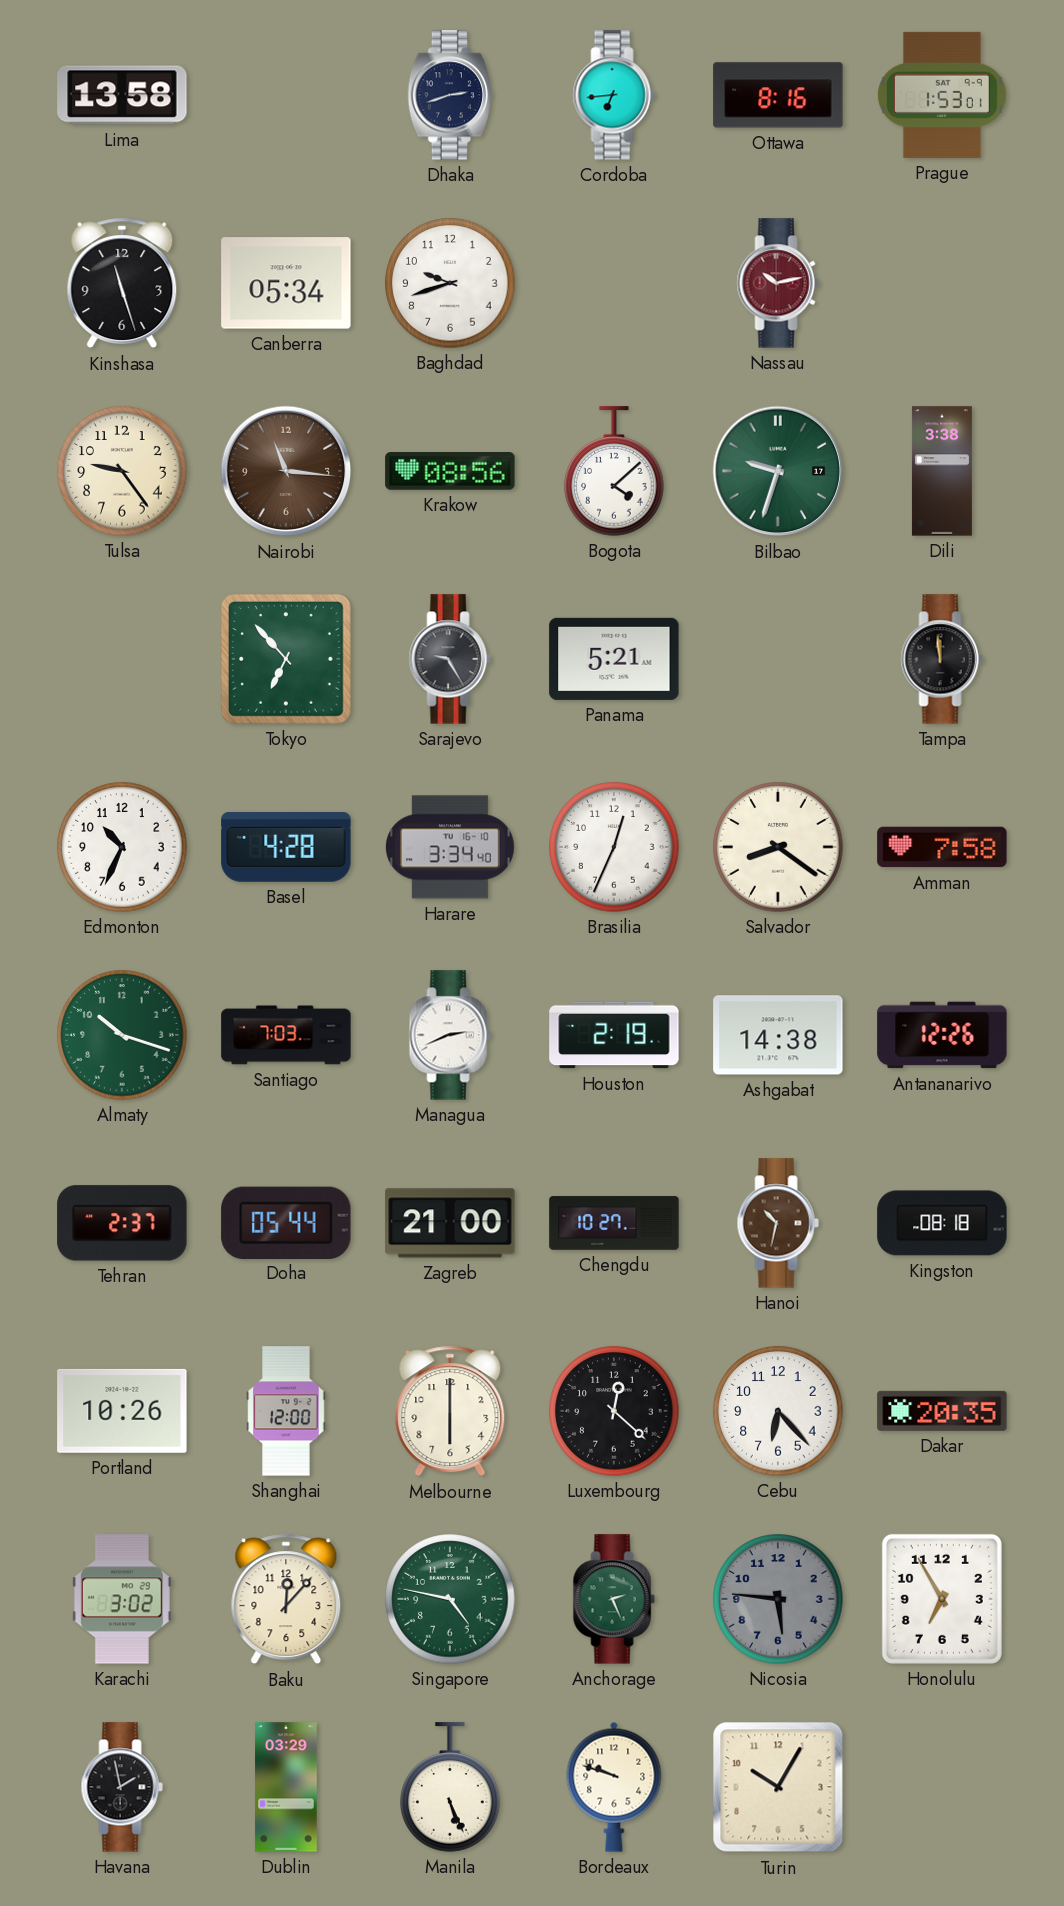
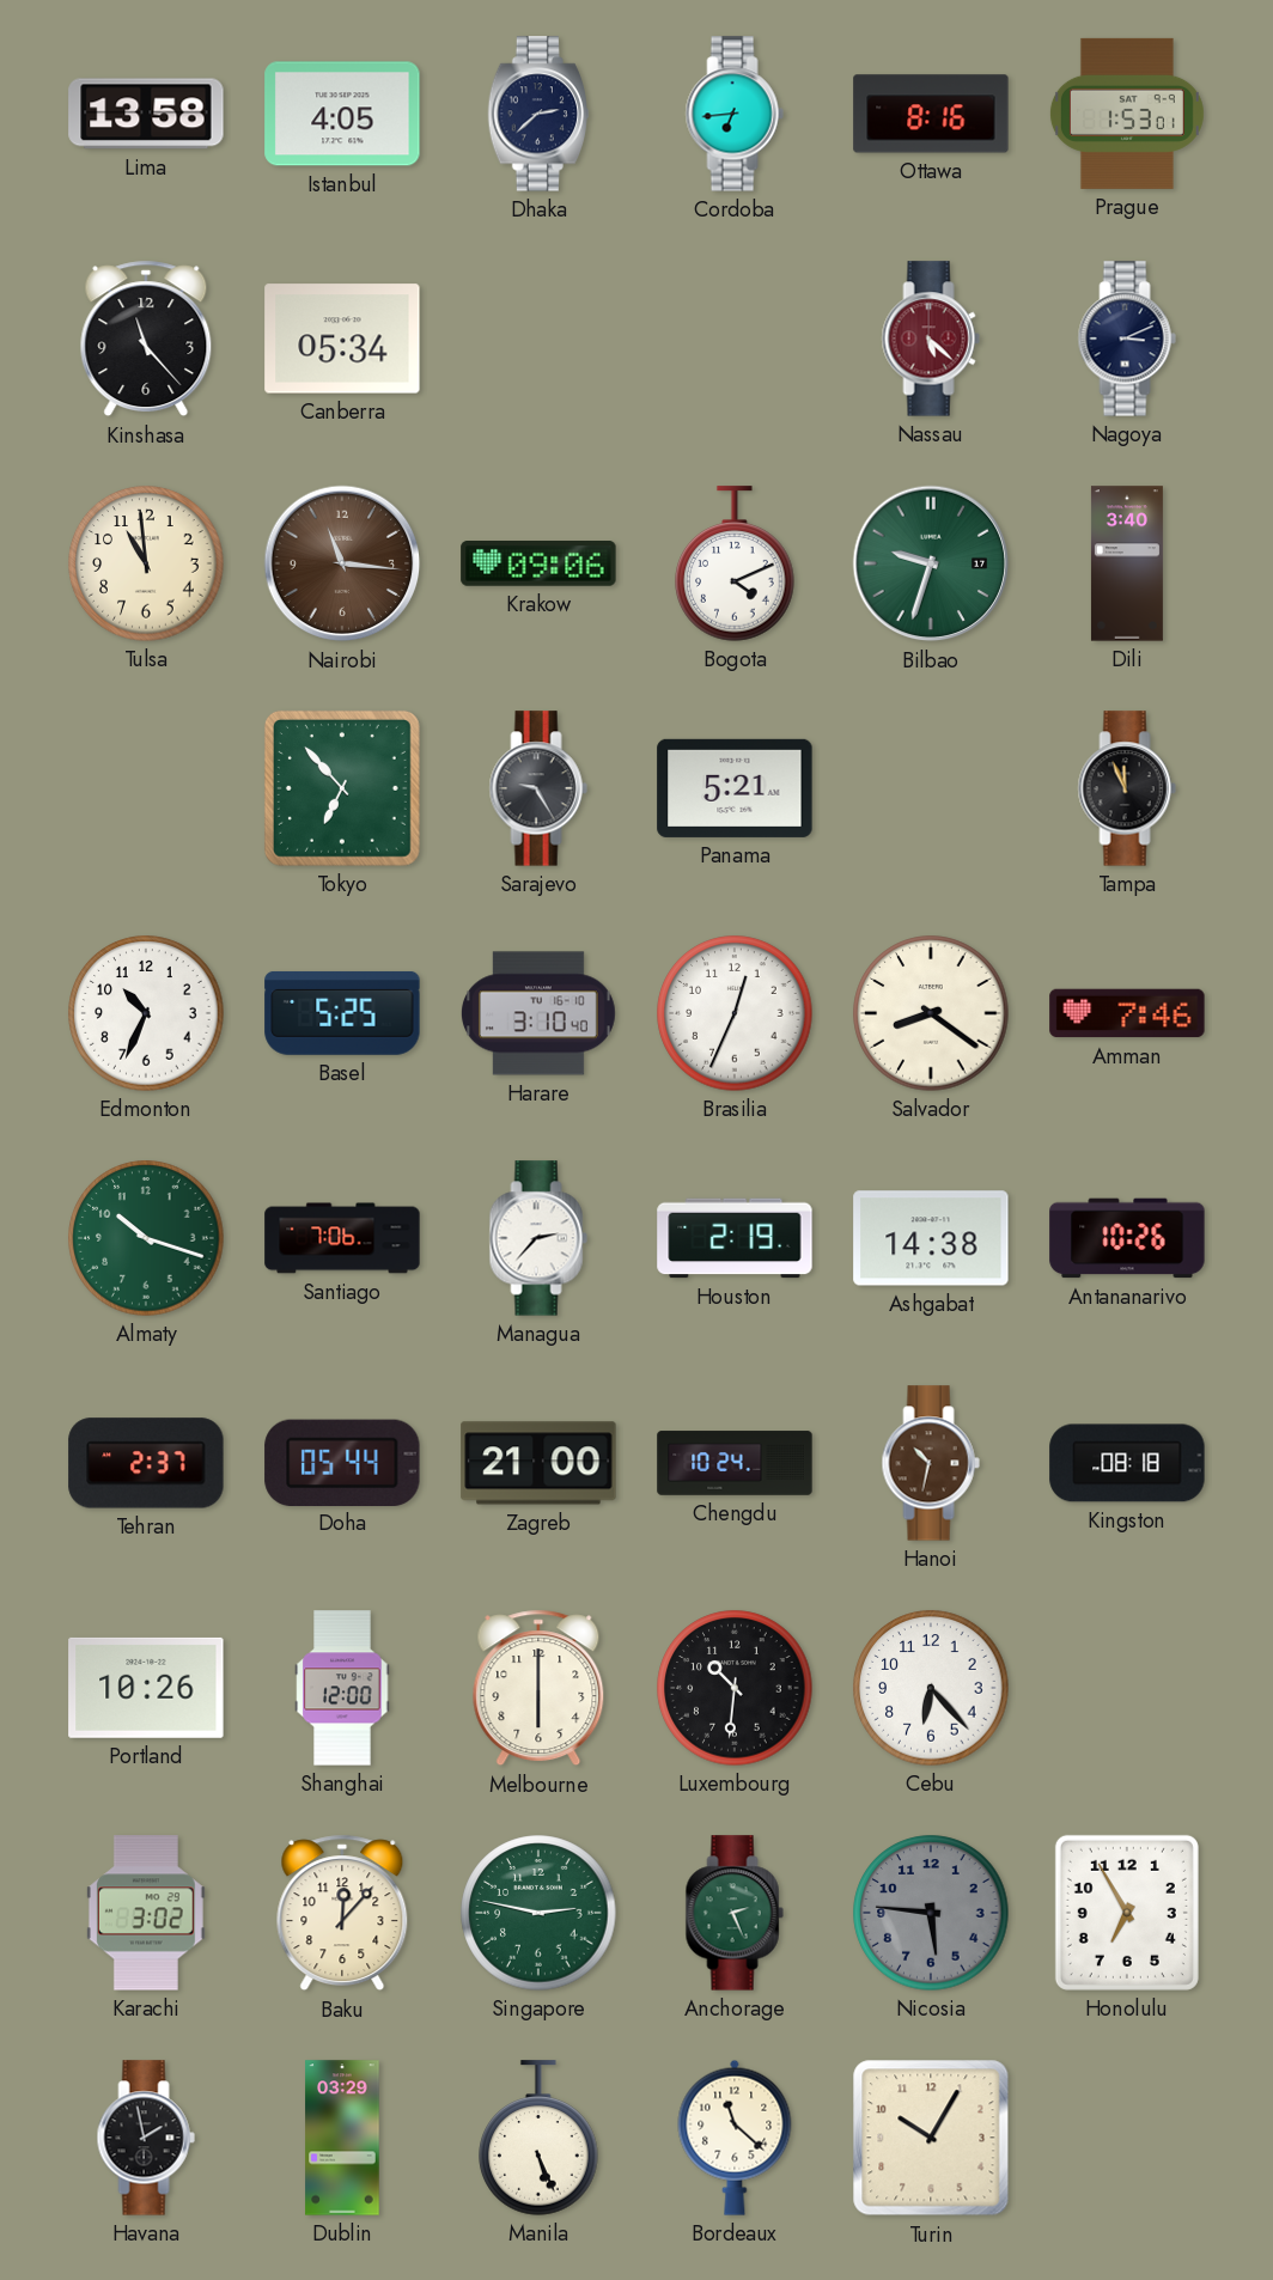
Istanbul: none -> 4:05
Dhaka: 2:42 -> 2:38
Kinshasa: 11:27 -> 11:23
Baghdad: 9:42 -> none
Nassau: 10:13 -> 5:22
Nagoya: none -> 3:11
Tulsa: 9:24 -> 10:59
Krakow: 08:56 -> 09:06
Bogota: 4:08 -> 4:11
Dili: 3:38 -> 3:40
Tampa: 11:59 -> 11:56
Basel: 4:28 -> 5:25
Harare: 3:34 -> 3:10
Amman: 7:58 -> 7:46
Santiago: 7:03 -> 7:06
Managua: 2:41 -> 2:37
Antananarivo: 12:26 -> 10:26
Chengdu: 10:27 -> 10:24
Luxembourg: 12:22 -> 10:31
Dakar: 20:35 -> none
Singapore: 4:47 -> 2:47
Bordeaux: 9:48 -> 11:22
